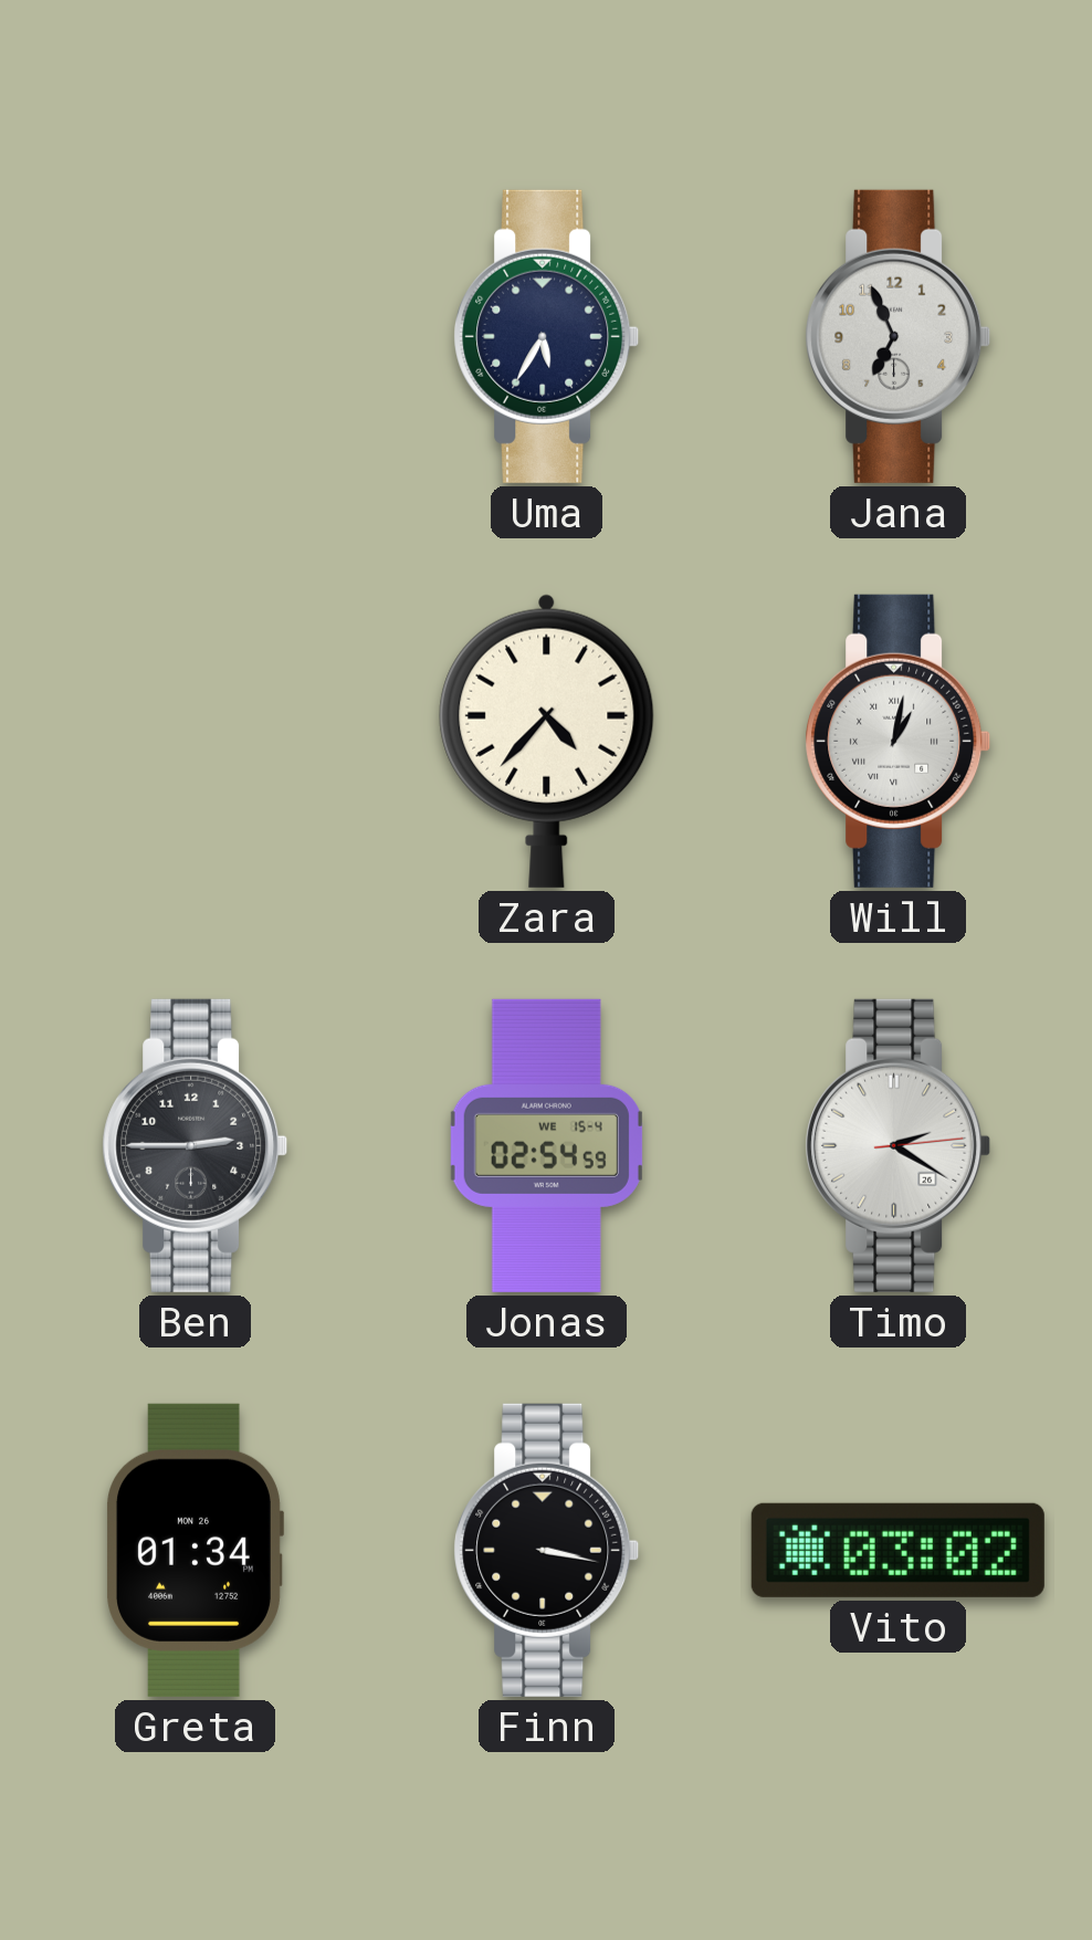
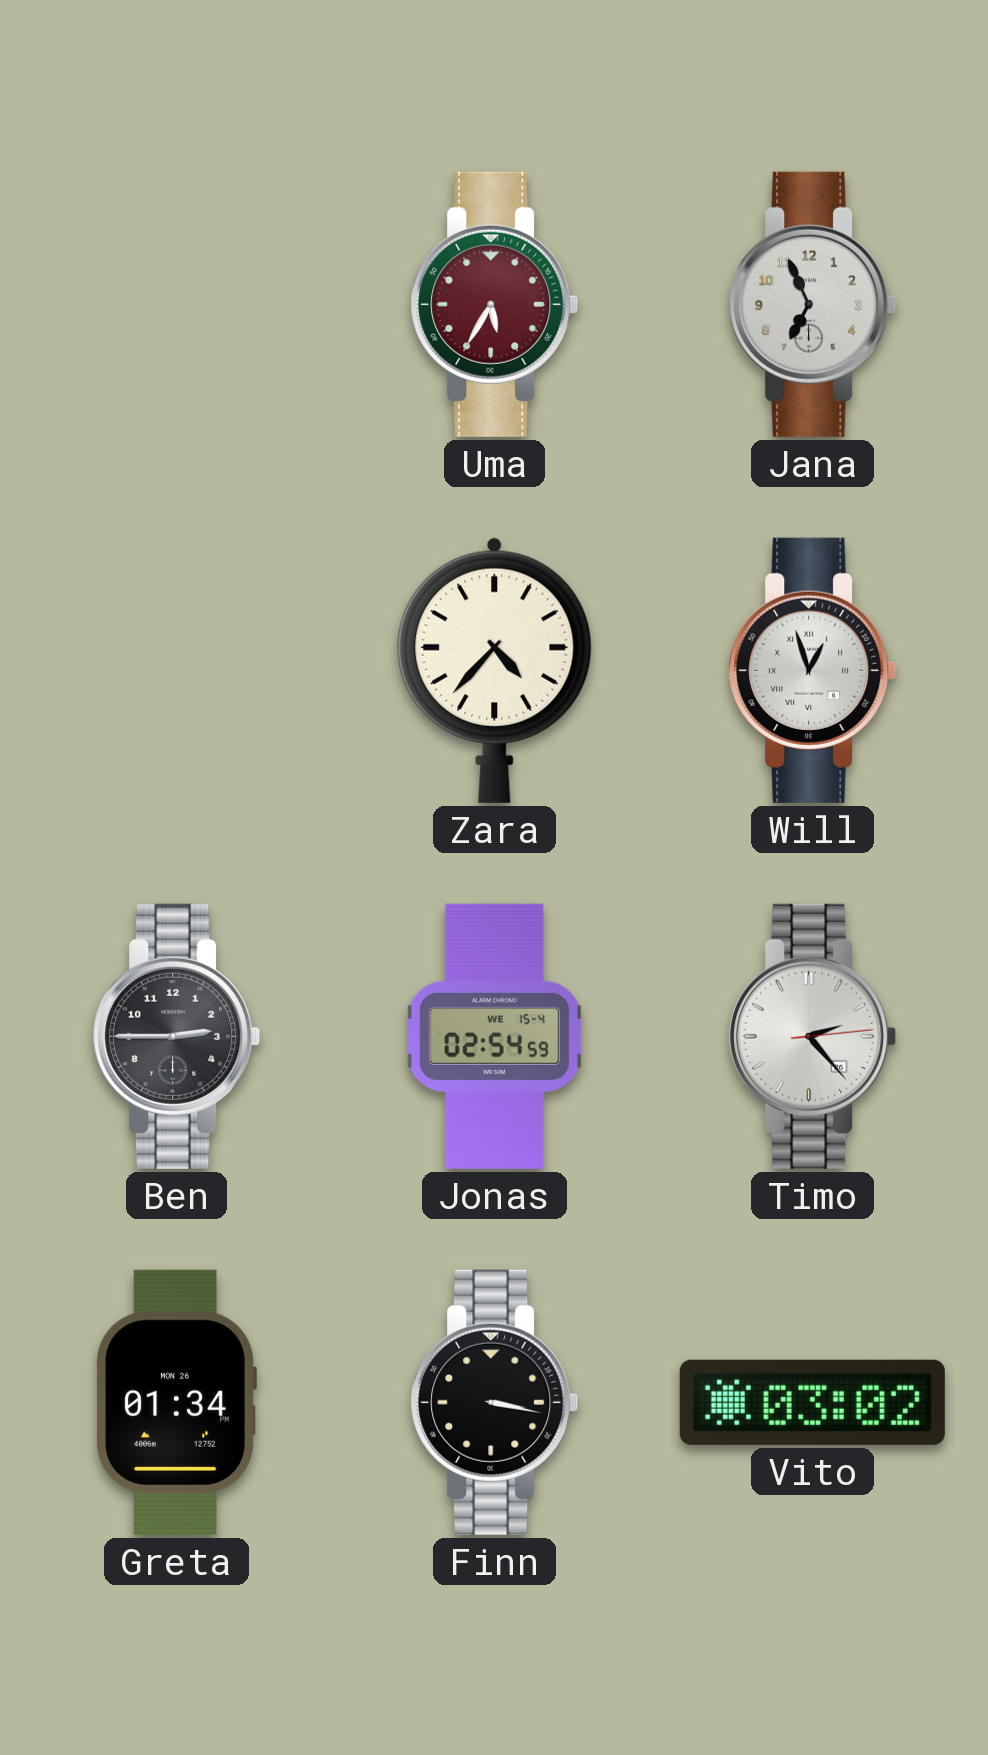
Uma dial: navy -> burgundy
Will: 1:02 -> 12:57
Timo: 2:20 -> 2:23
